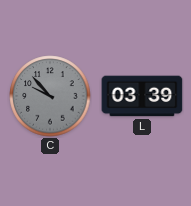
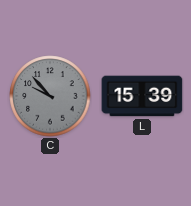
L: 03:39 -> 15:39
